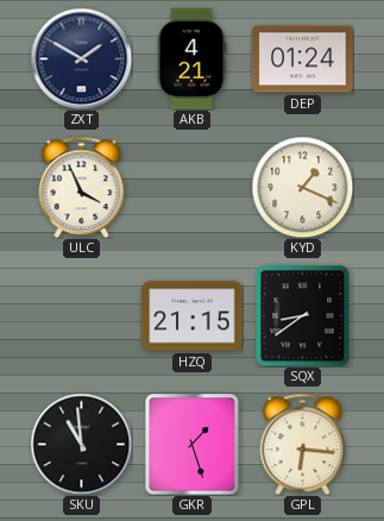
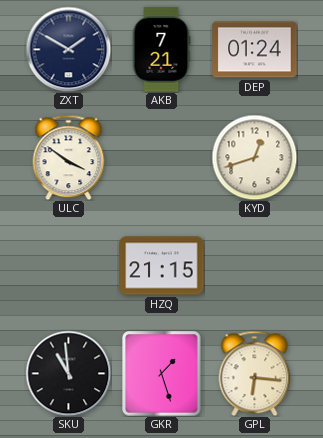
AKB: 4:21 -> 7:21
ULC: 3:56 -> 3:51
KYD: 1:19 -> 12:42
SQX: 8:39 -> none
